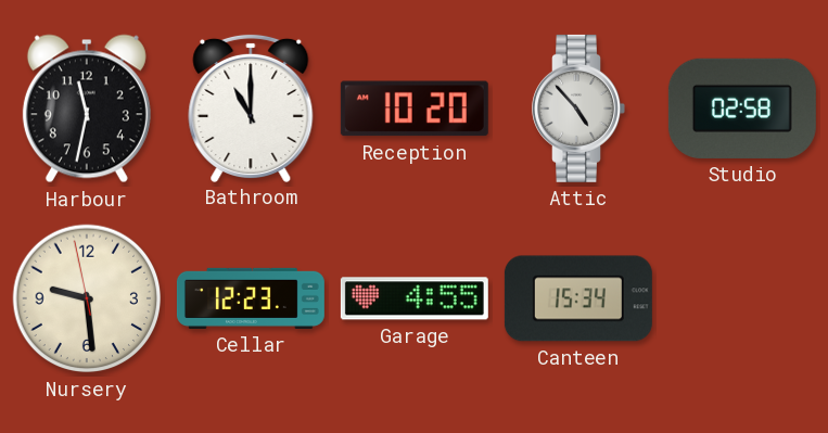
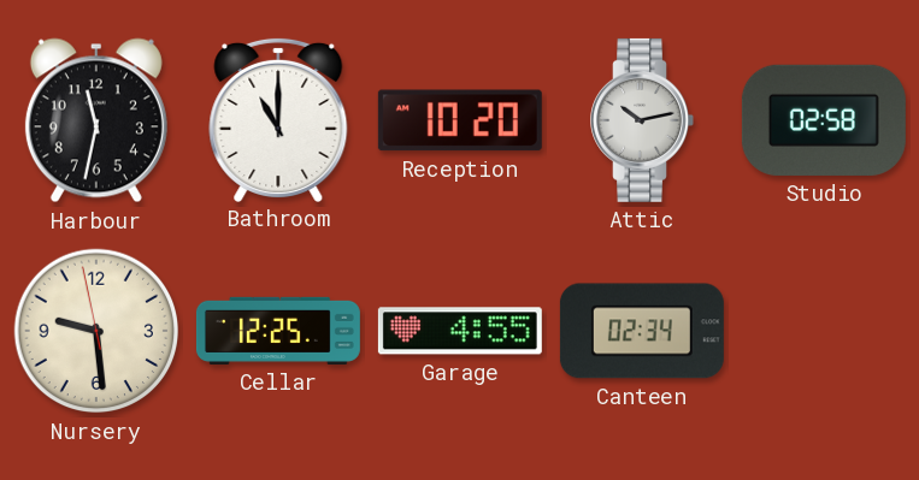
Attic: 4:53 -> 10:13
Cellar: 12:23 -> 12:25
Canteen: 15:34 -> 02:34
